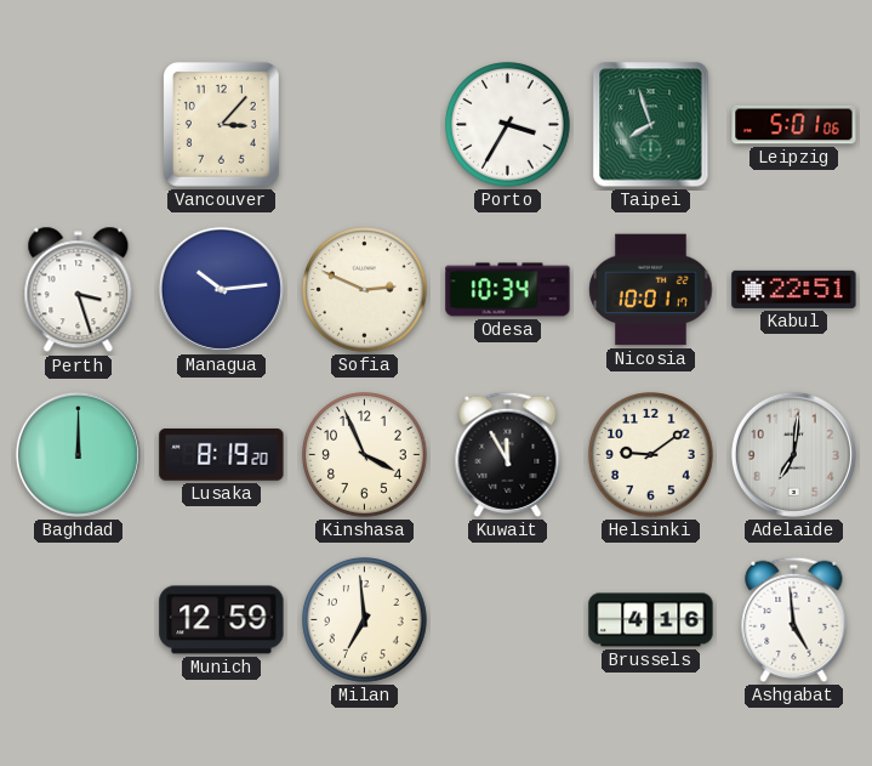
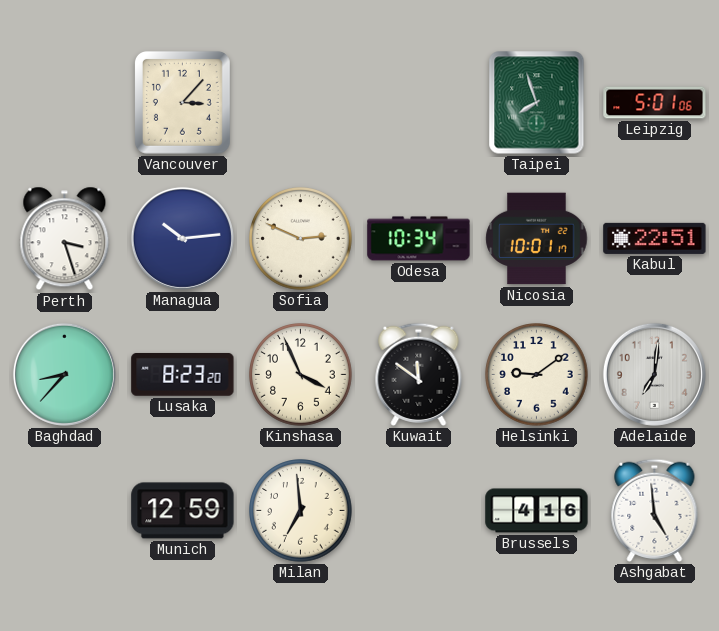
Porto: 3:35 -> none
Baghdad: 12:00 -> 8:37
Lusaka: 8:19 -> 8:23
Kuwait: 11:55 -> 11:51
